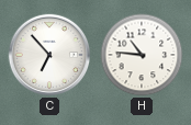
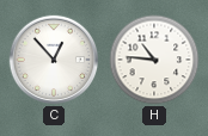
C: 6:53 -> 12:53
